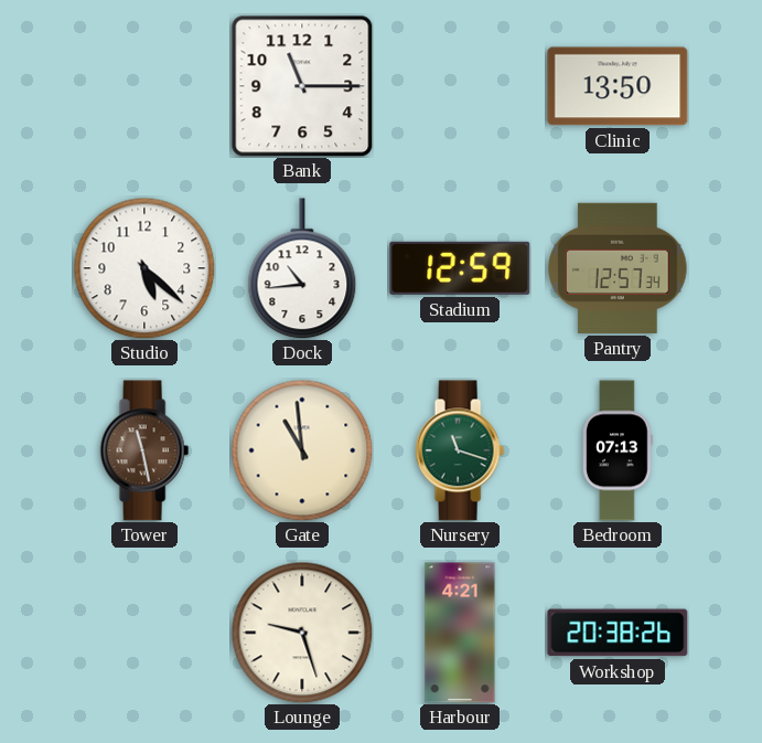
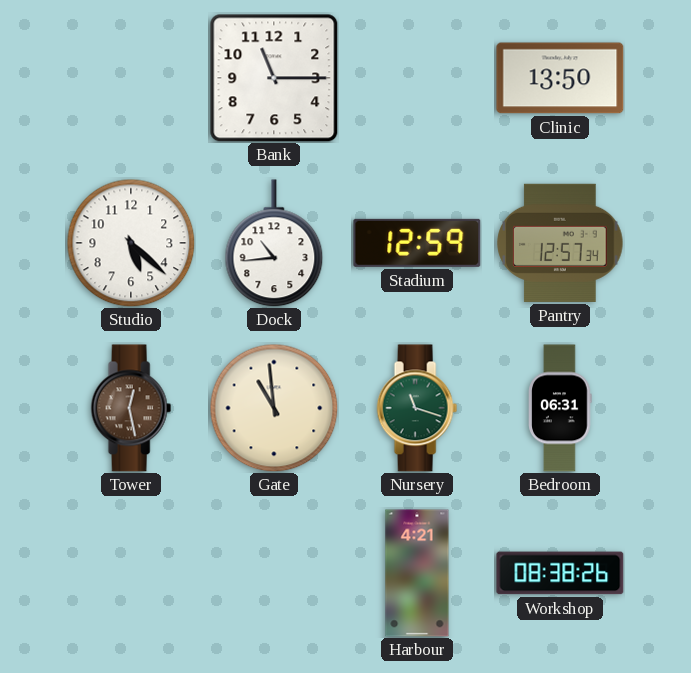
Tower: 11:28 -> 12:28
Bedroom: 07:13 -> 06:31
Lounge: 9:27 -> none
Workshop: 20:38 -> 08:38
